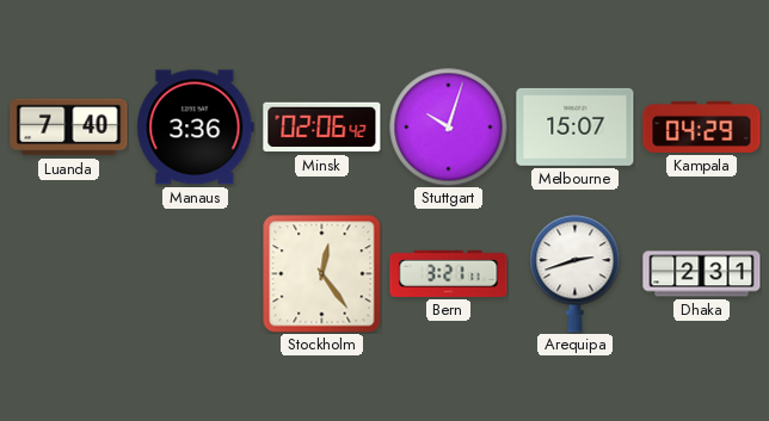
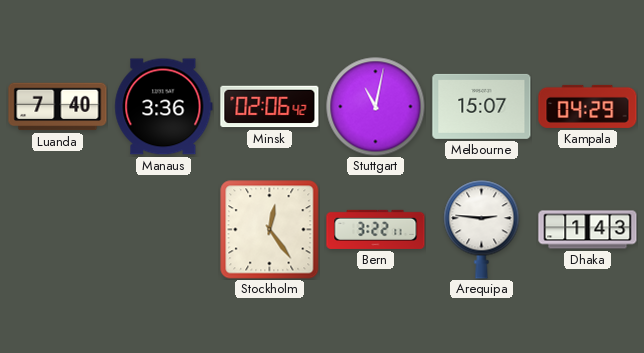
Stuttgart: 10:03 -> 11:02
Bern: 3:21 -> 3:22
Arequipa: 2:42 -> 2:46
Dhaka: 2:31 -> 1:43
